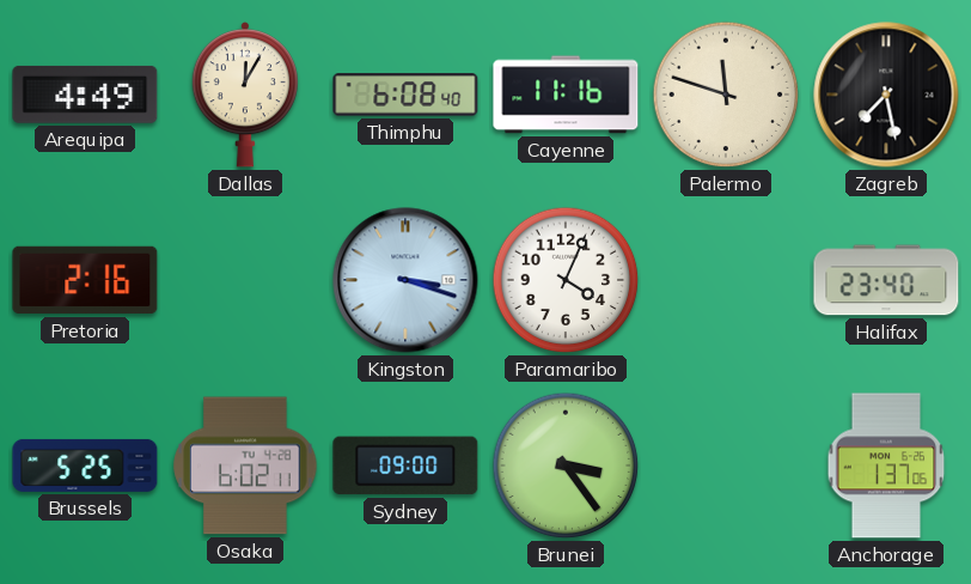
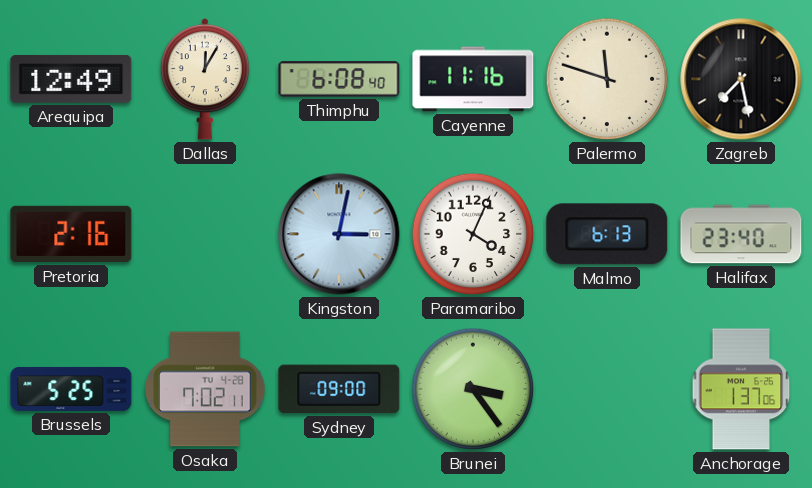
Arequipa: 4:49 -> 12:49
Kingston: 3:18 -> 3:02
Malmo: none -> 6:13
Osaka: 6:02 -> 7:02
